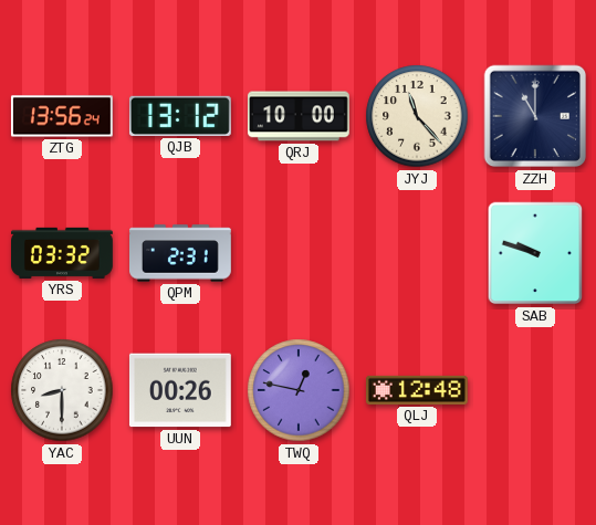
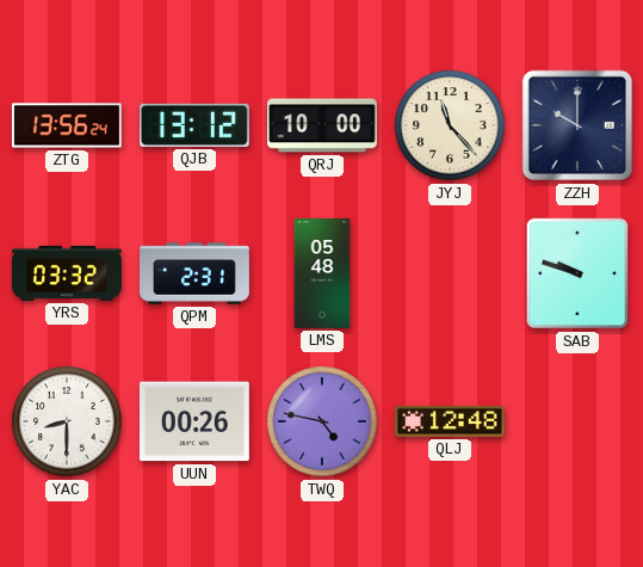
ZZH: 11:00 -> 10:00
LMS: none -> 05:48
TWQ: 12:47 -> 4:47
